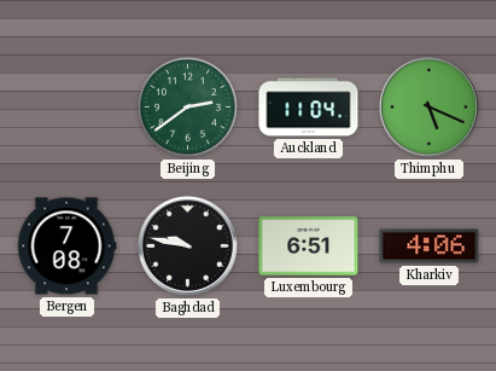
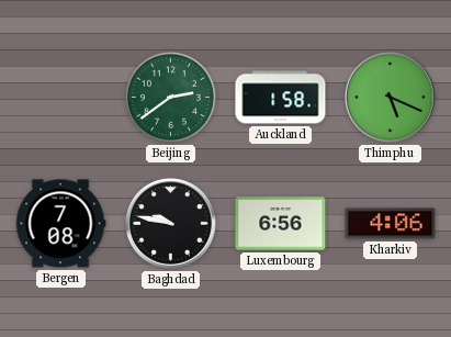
Auckland: 11:04 -> 1:58
Luxembourg: 6:51 -> 6:56
